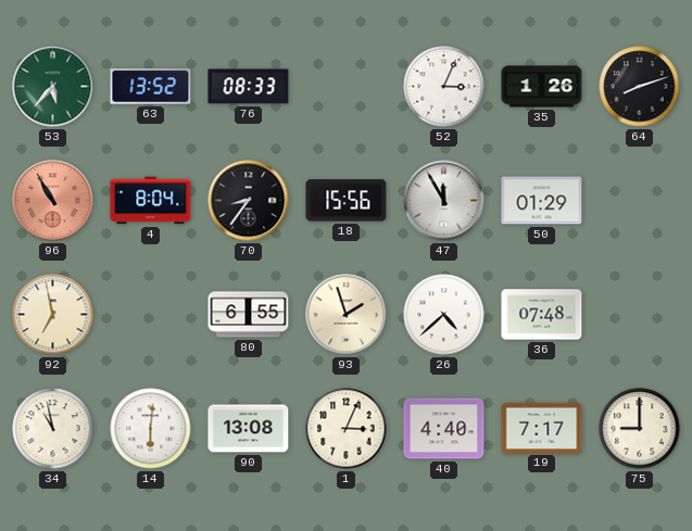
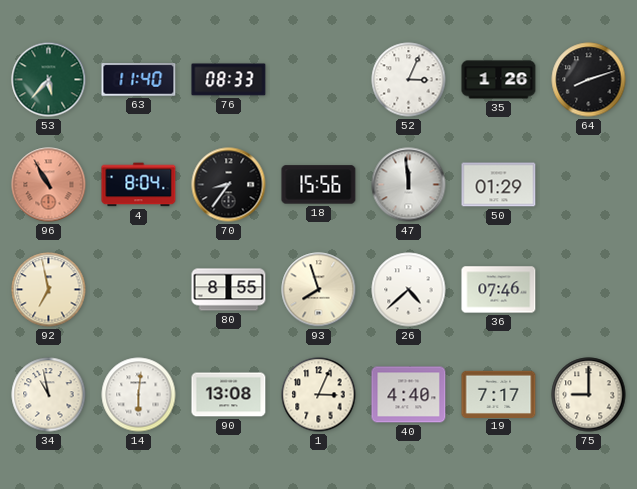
63: 13:52 -> 11:40
47: 11:55 -> 11:59
80: 6:55 -> 8:55
93: 1:57 -> 7:57
36: 07:48 -> 07:46
